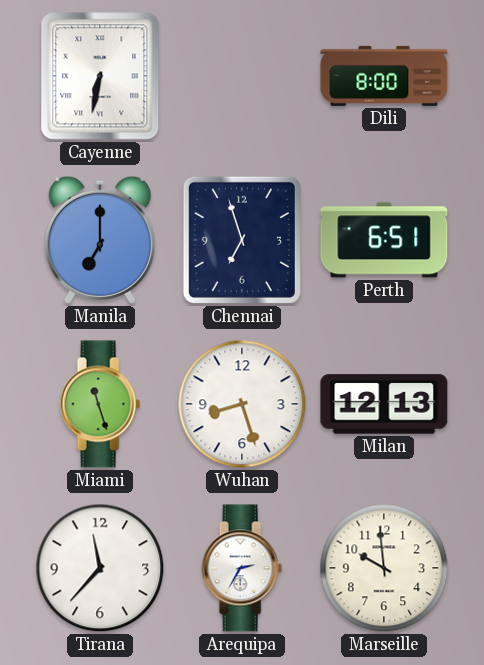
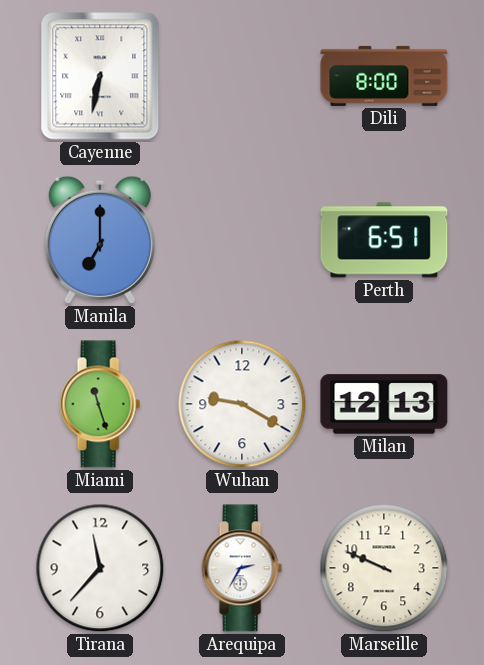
Chennai: 6:57 -> none
Wuhan: 8:27 -> 9:20
Marseille: 9:59 -> 9:49
